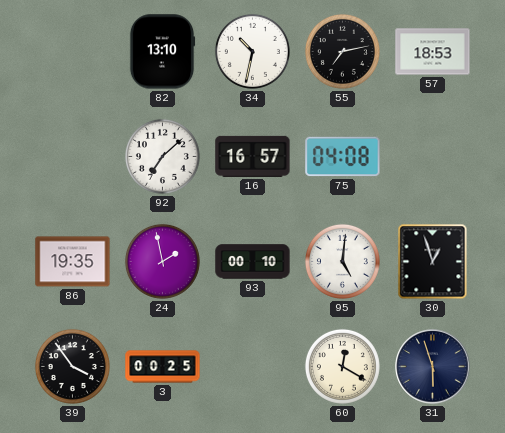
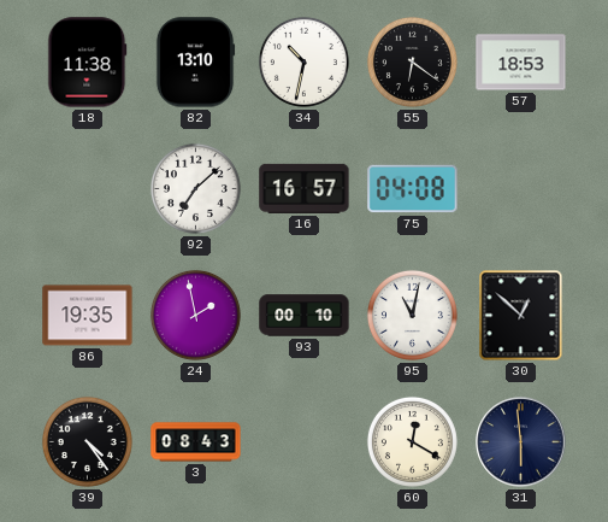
18: none -> 11:38
55: 7:13 -> 6:21
95: 5:01 -> 11:02
30: 12:57 -> 12:52
39: 3:54 -> 4:24
3: 00:25 -> 08:43
31: 5:57 -> 5:59
